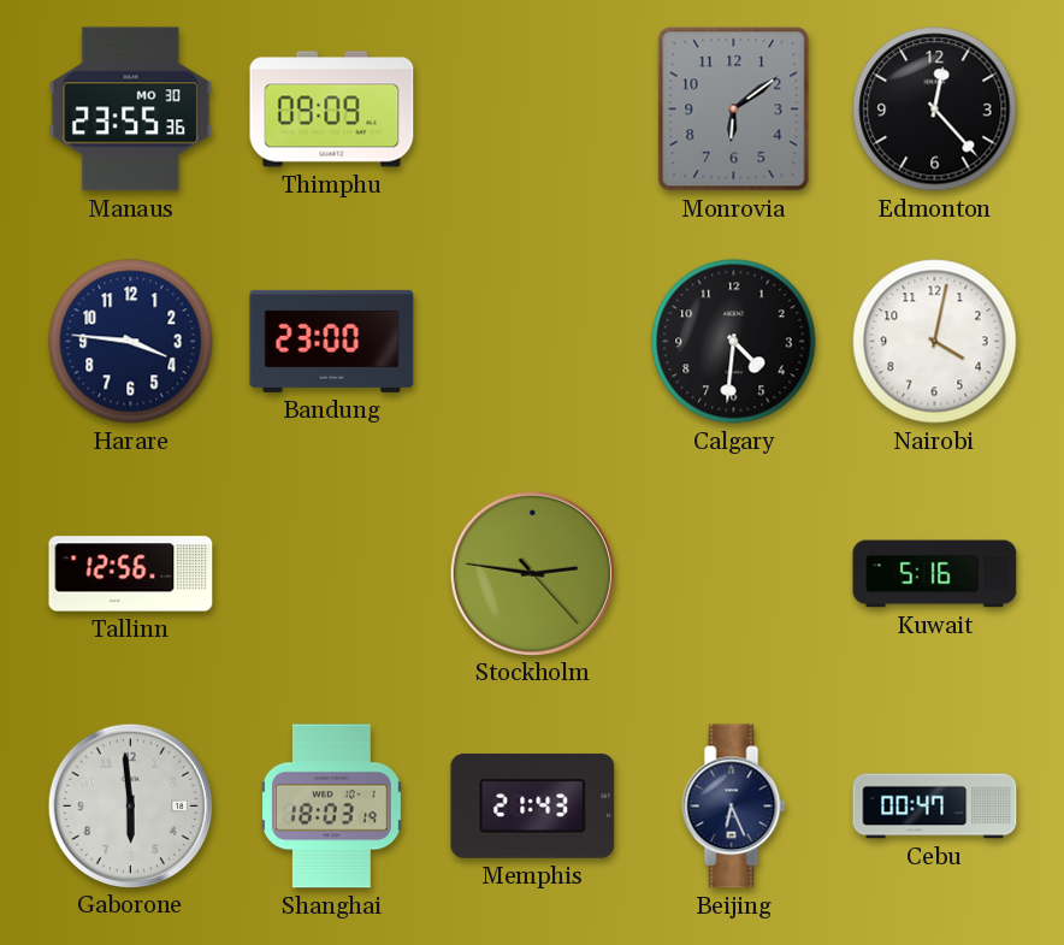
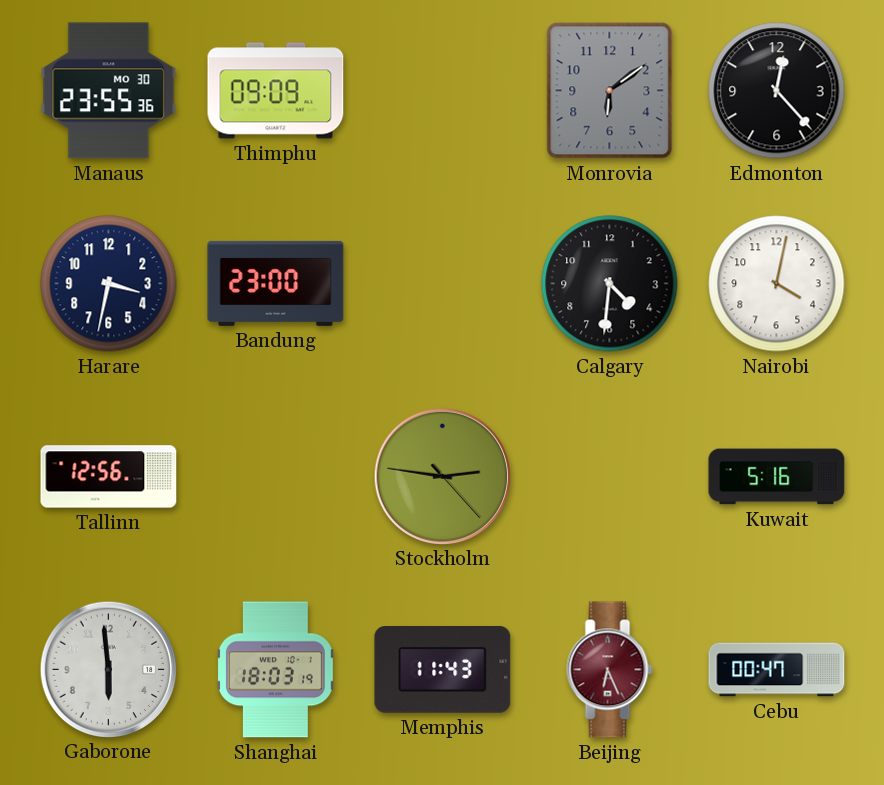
Harare: 3:46 -> 3:32
Memphis: 21:43 -> 11:43
Beijing dial: navy -> burgundy
